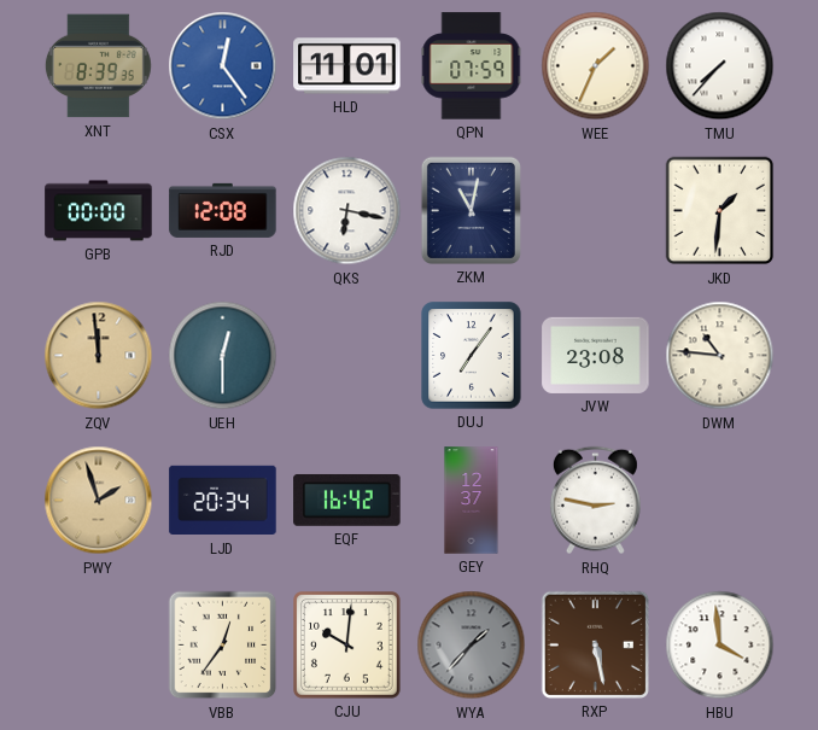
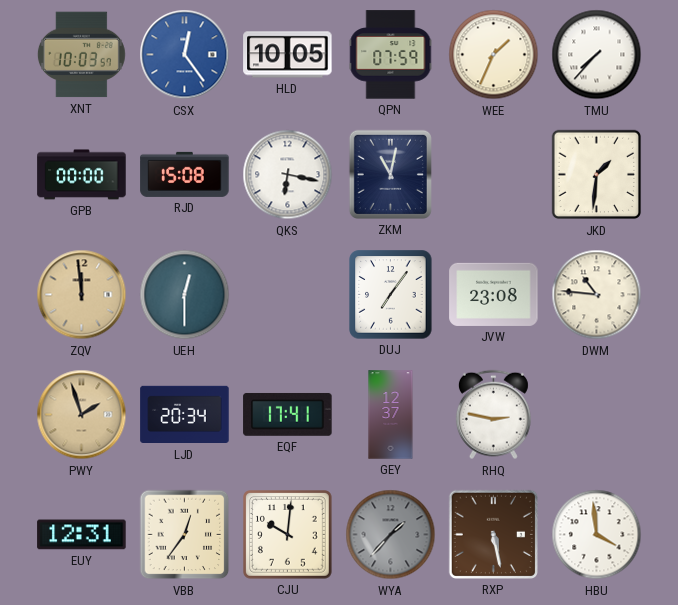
XNT: 8:39 -> 10:03
HLD: 11:01 -> 10:05
RJD: 12:08 -> 15:08
EQF: 16:42 -> 17:41
EUY: none -> 12:31
